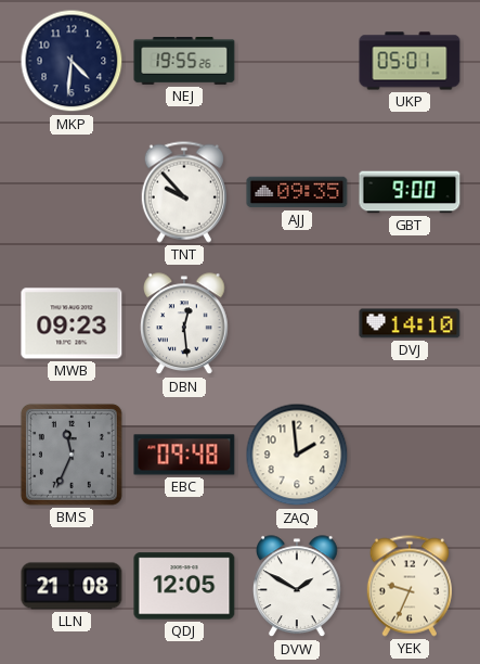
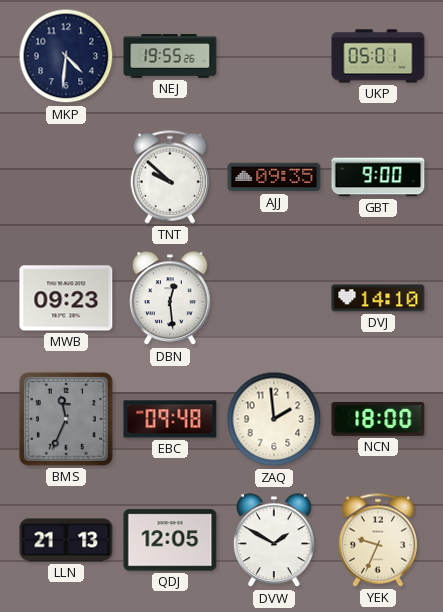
TNT: 9:53 -> 9:52
NCN: none -> 18:00
LLN: 21:08 -> 21:13
